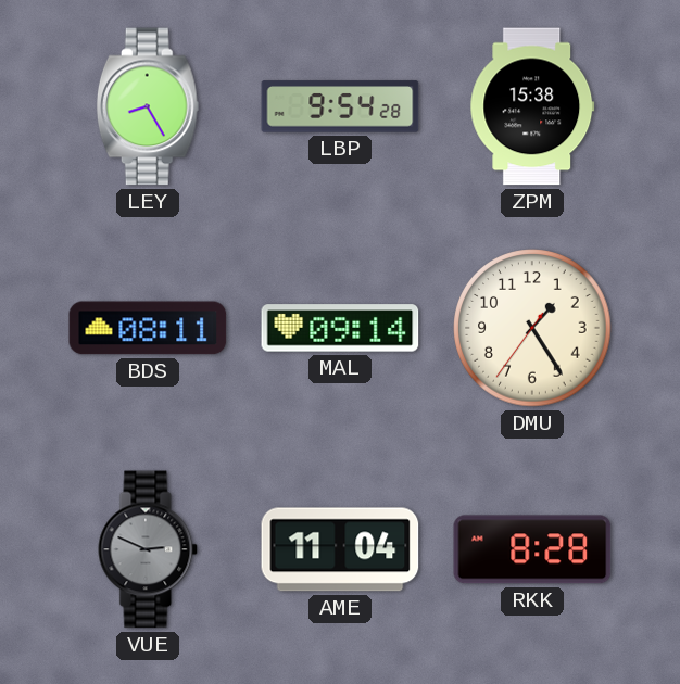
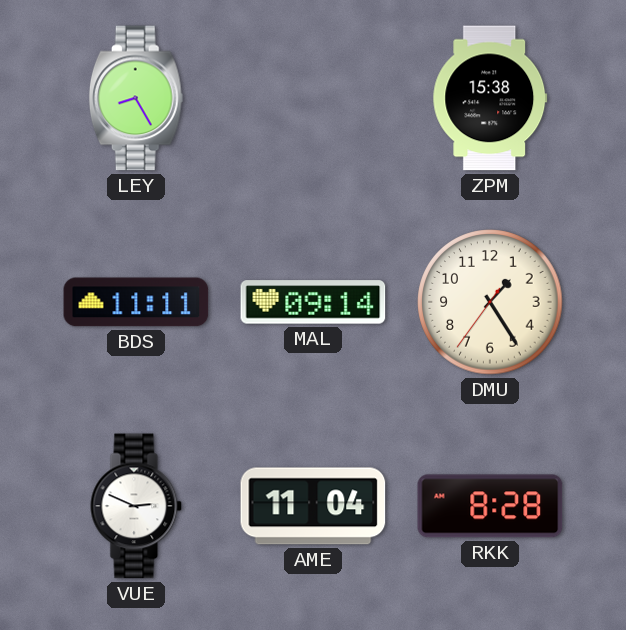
LBP: 9:54 -> none
BDS: 08:11 -> 11:11
VUE dial: grey -> white
